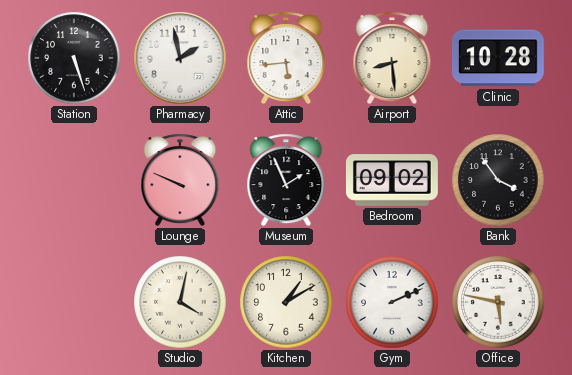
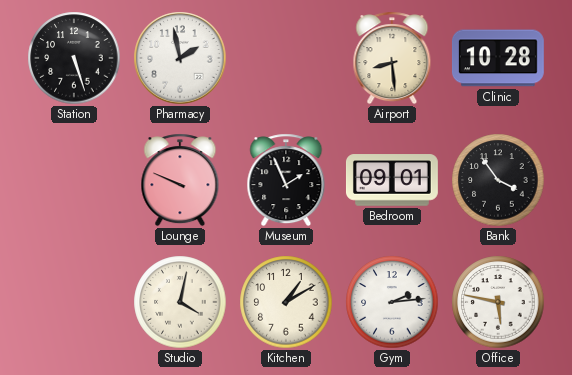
Attic: 5:44 -> none
Bedroom: 09:02 -> 09:01
Gym: 2:11 -> 2:14
